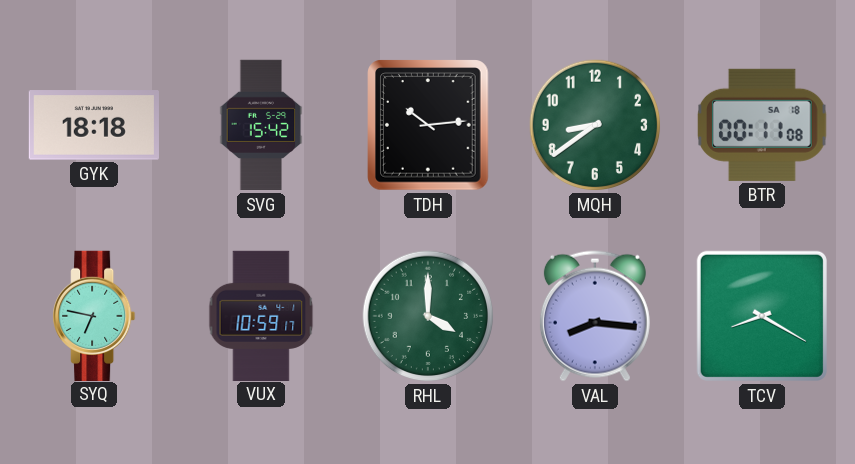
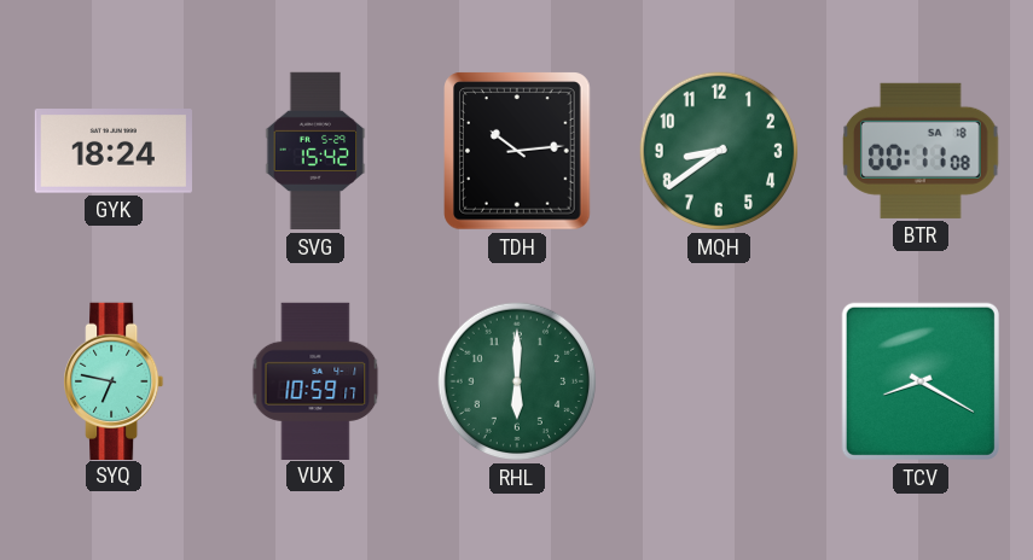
GYK: 18:18 -> 18:24
RHL: 4:00 -> 6:00
VAL: 8:16 -> none
